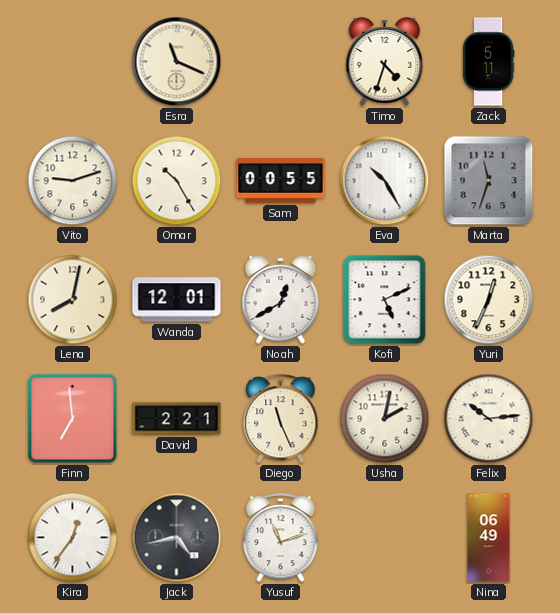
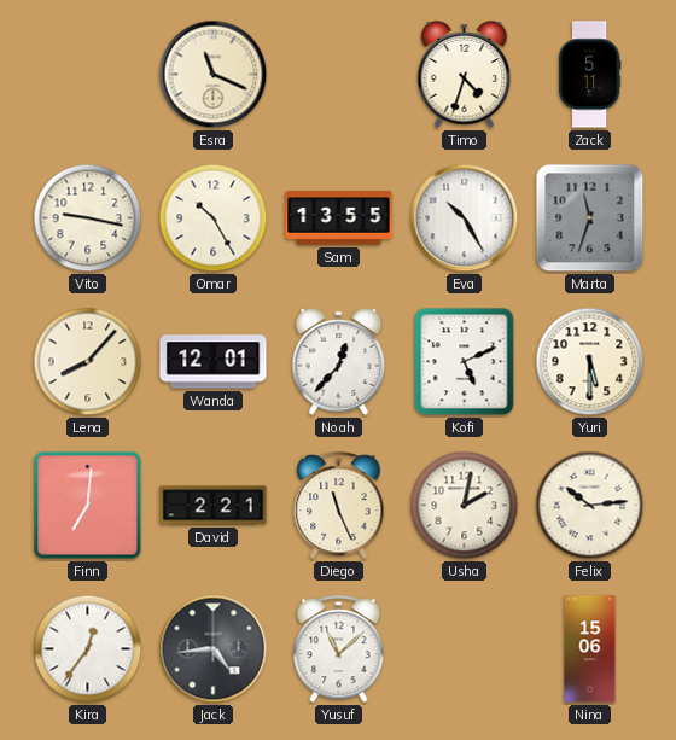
Vito: 9:12 -> 9:17
Sam: 00:55 -> 13:55
Lena: 8:02 -> 8:07
Noah: 12:40 -> 12:37
Yuri: 12:34 -> 5:30
Finn: 6:59 -> 7:01
Jack: 4:43 -> 4:44
Yusuf: 11:12 -> 11:08
Nina: 06:49 -> 15:06
